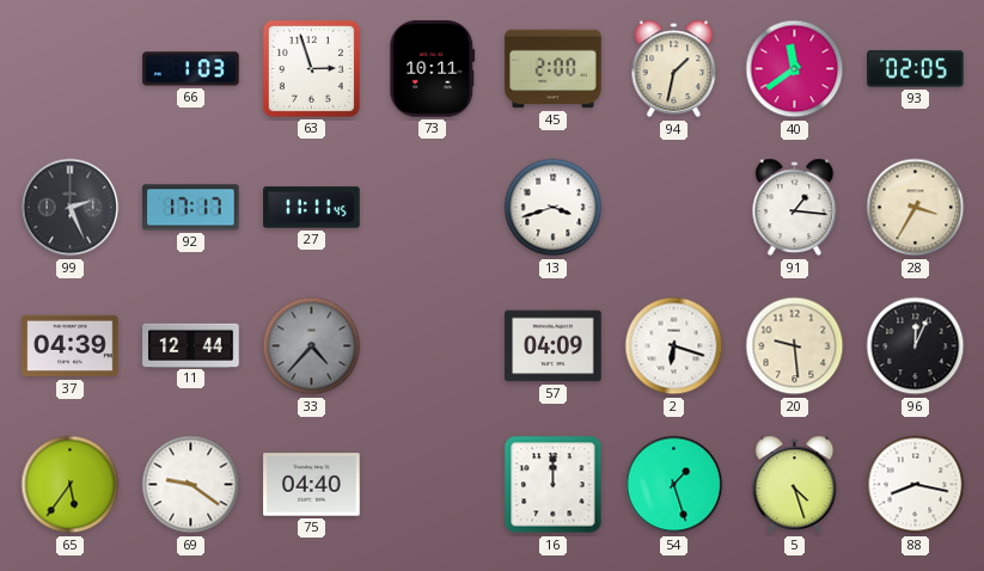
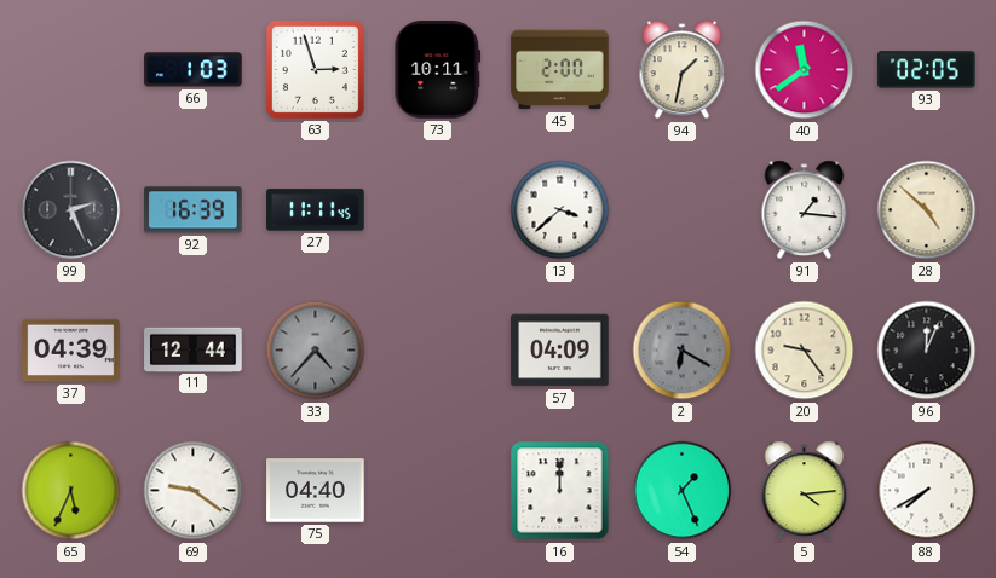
92: 17:17 -> 16:39
13: 3:42 -> 3:38
28: 3:35 -> 4:52
2: 6:18 -> 6:20
2 dial: white -> grey
20: 9:29 -> 9:24
65: 5:36 -> 5:34
54: 1:27 -> 1:26
5: 4:27 -> 4:14
88: 8:17 -> 7:40
